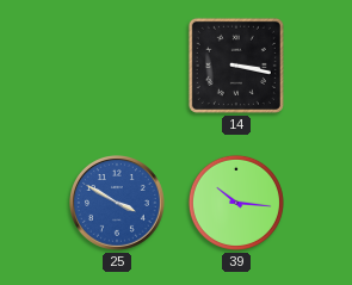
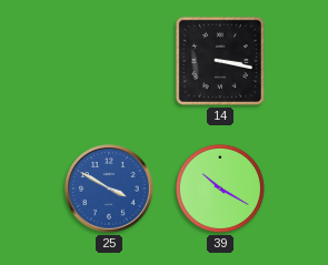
39: 10:16 -> 10:20
